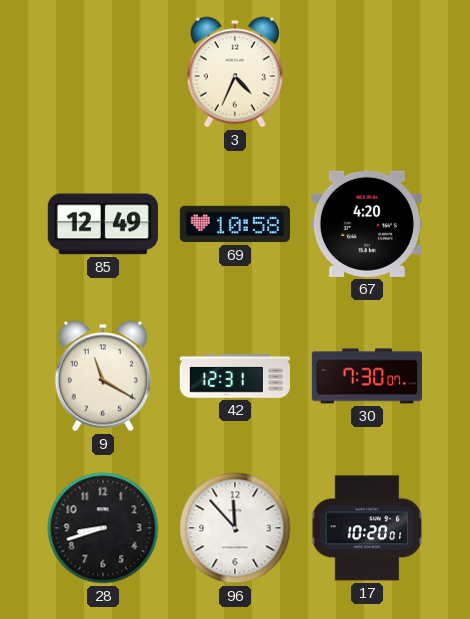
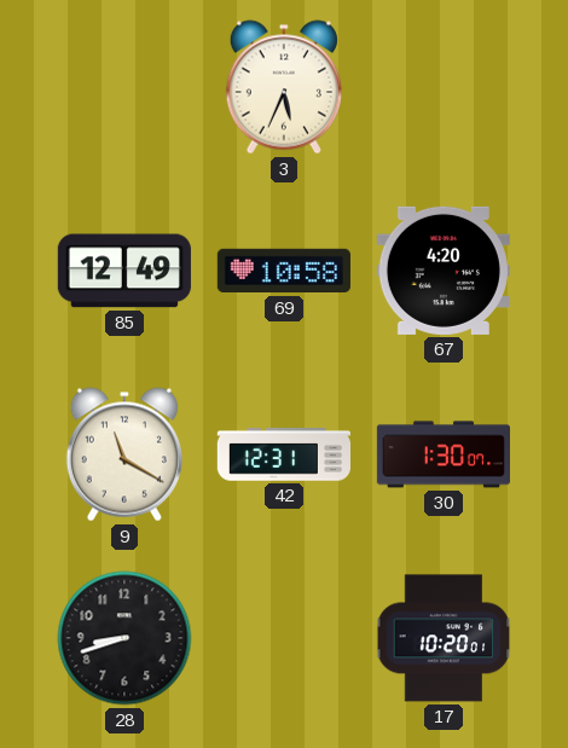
3: 4:34 -> 5:34
30: 7:30 -> 1:30
96: 11:53 -> none
